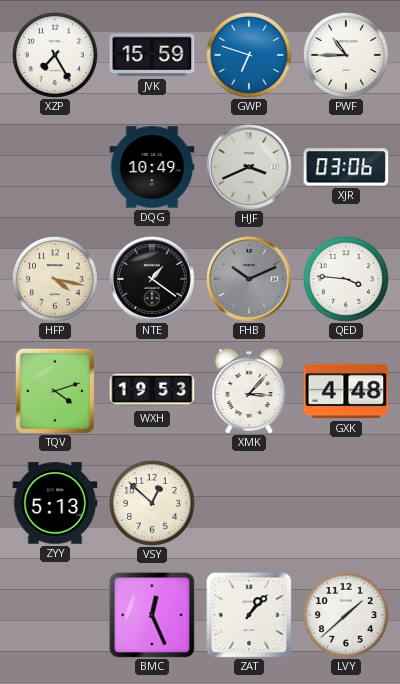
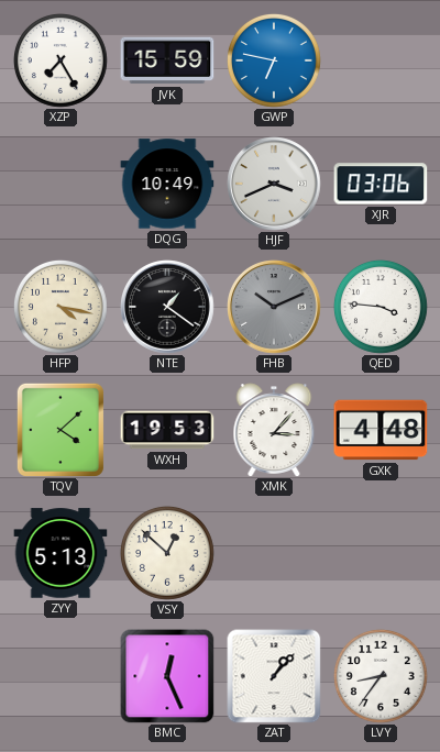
GWP: 6:48 -> 6:47
PWF: 10:45 -> none
TQV: 4:12 -> 4:08
LVY: 1:38 -> 8:36
